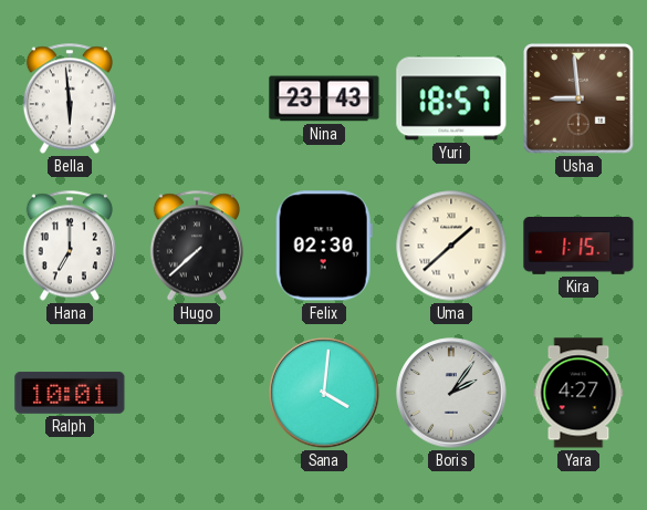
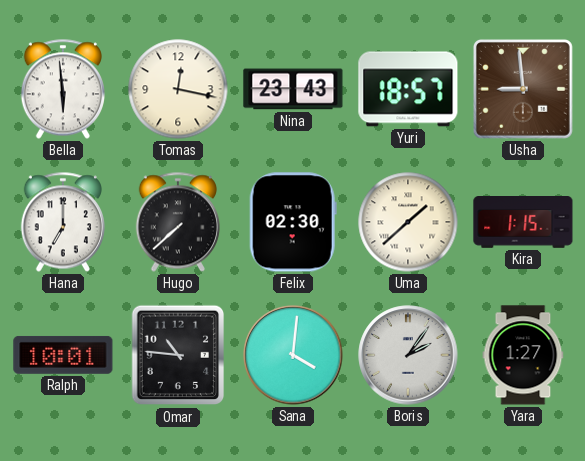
Tomas: none -> 12:17
Omar: none -> 10:46
Yara: 4:27 -> 1:27
